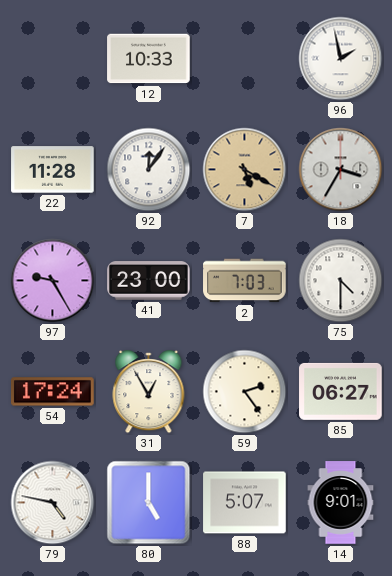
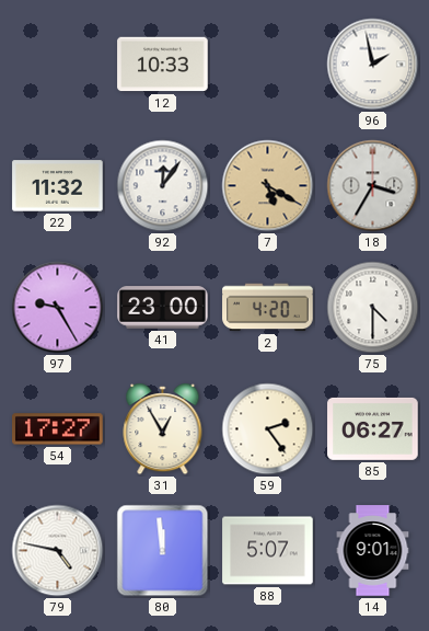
22: 11:28 -> 11:32
2: 7:03 -> 4:20
54: 17:24 -> 17:27
80: 5:00 -> 11:59
